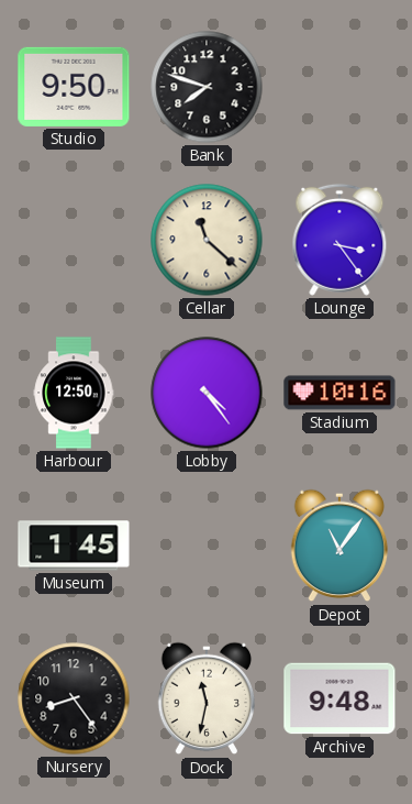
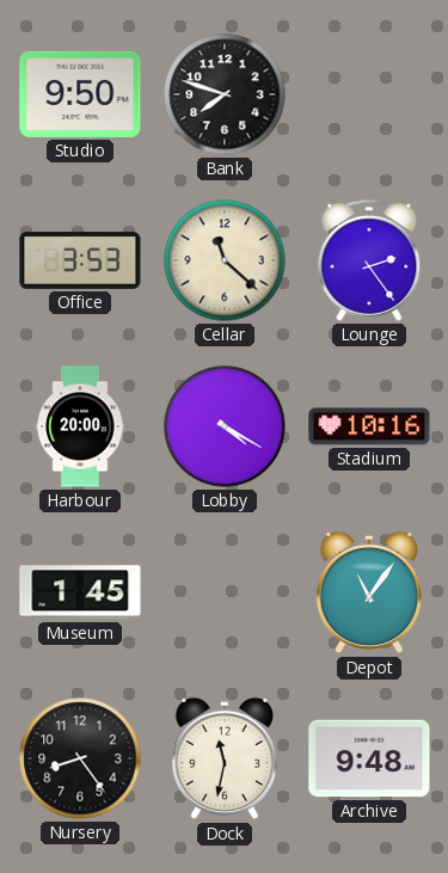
Office: none -> 3:53
Lounge: 3:24 -> 2:24
Harbour: 12:50 -> 20:00
Lobby: 4:24 -> 4:20
